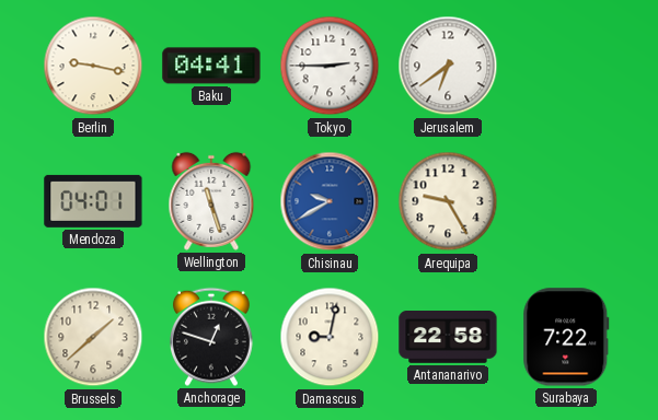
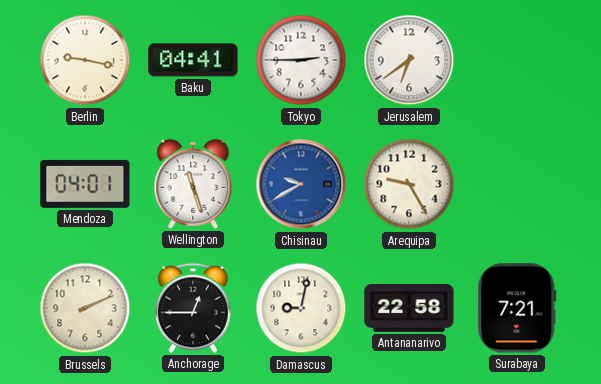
Brussels: 1:38 -> 2:11
Anchorage: 12:48 -> 12:45
Surabaya: 7:22 -> 7:21
